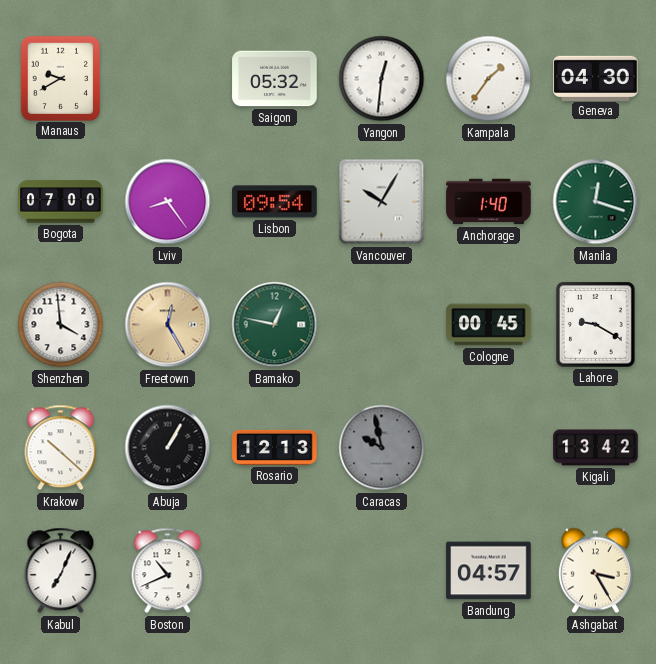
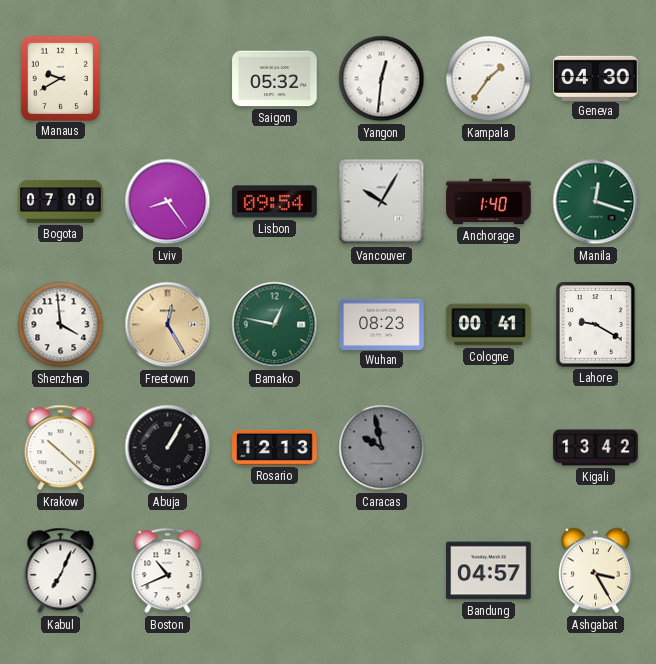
Wuhan: none -> 08:23
Cologne: 00:45 -> 00:41
